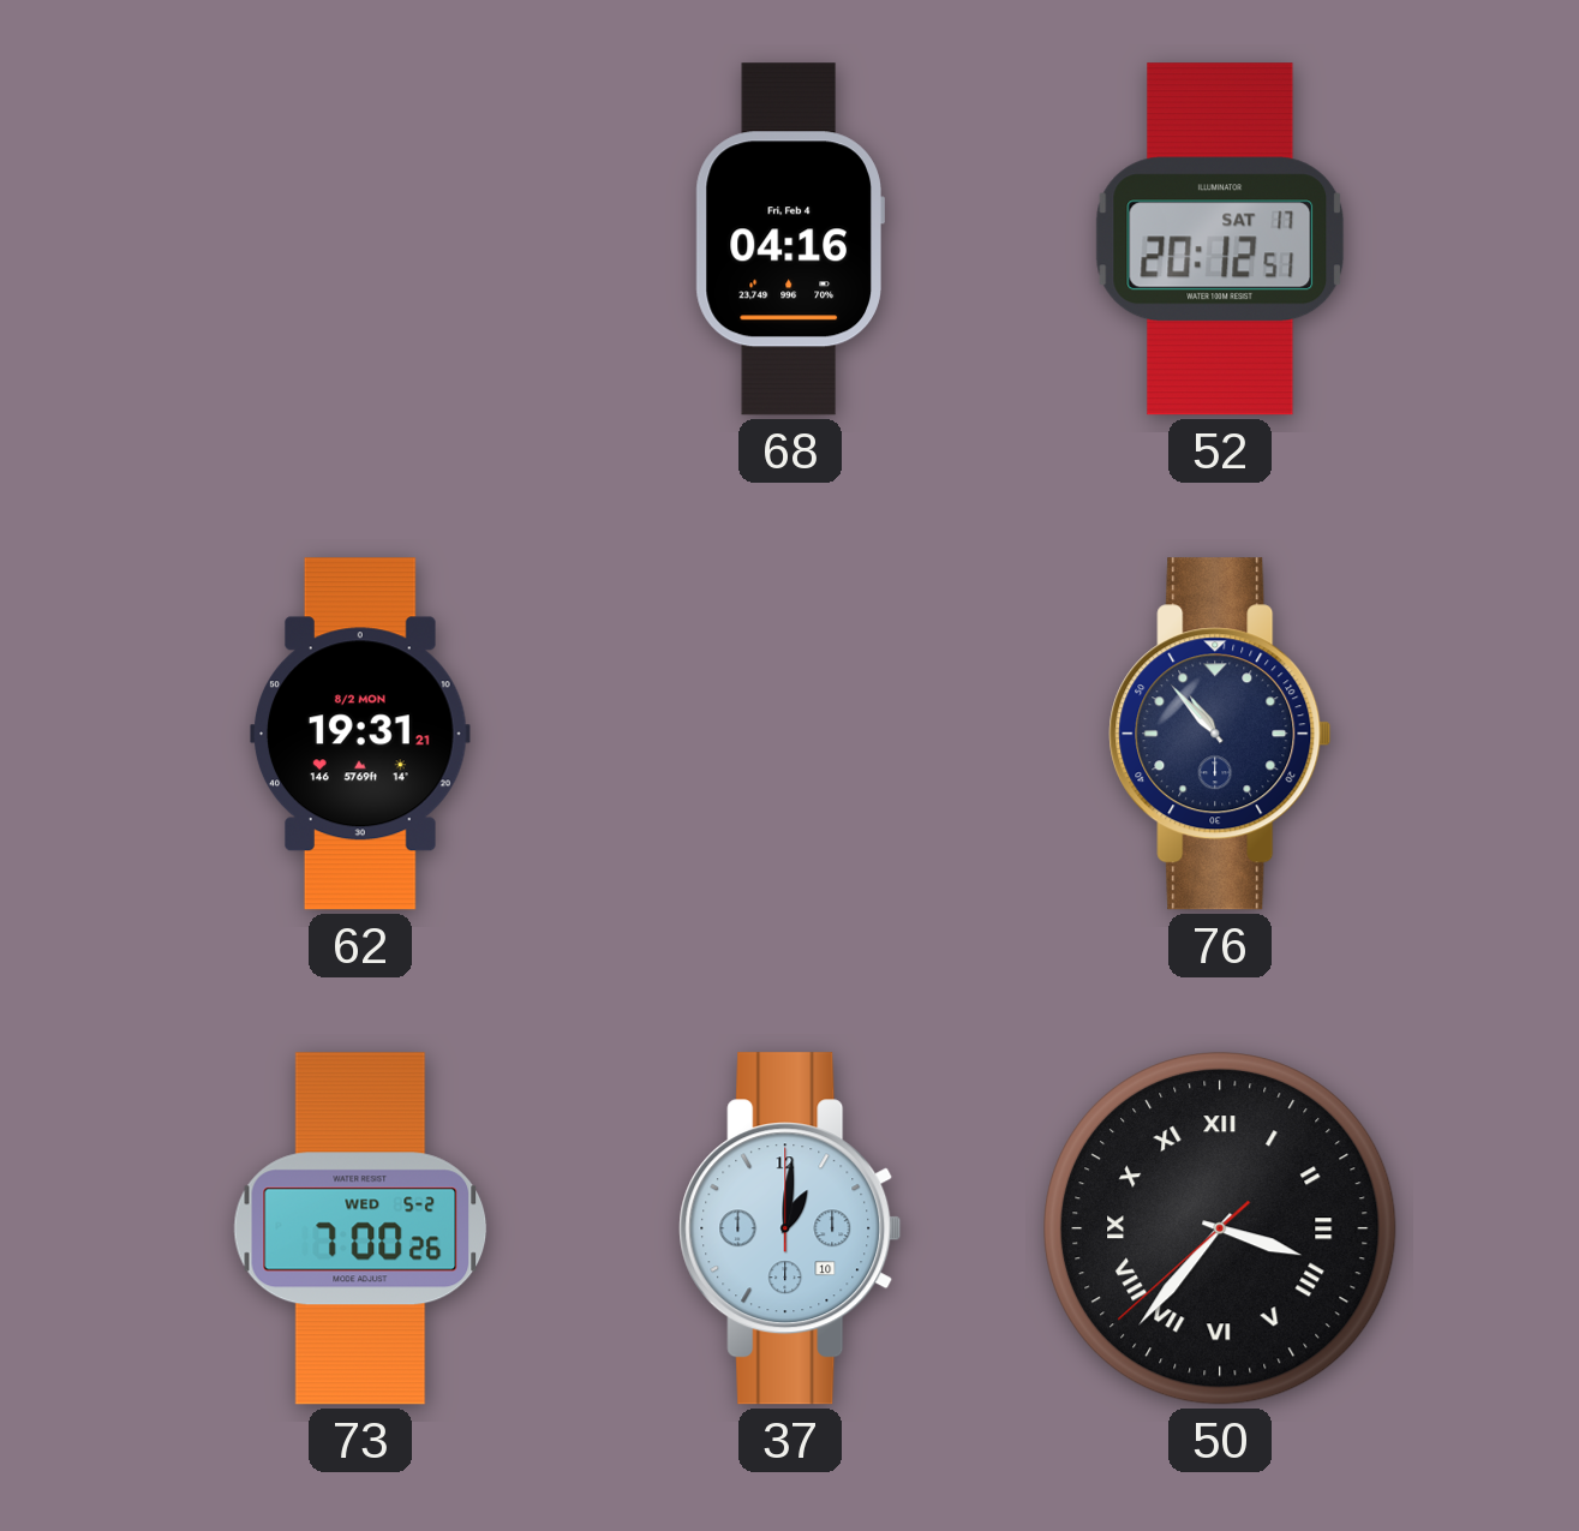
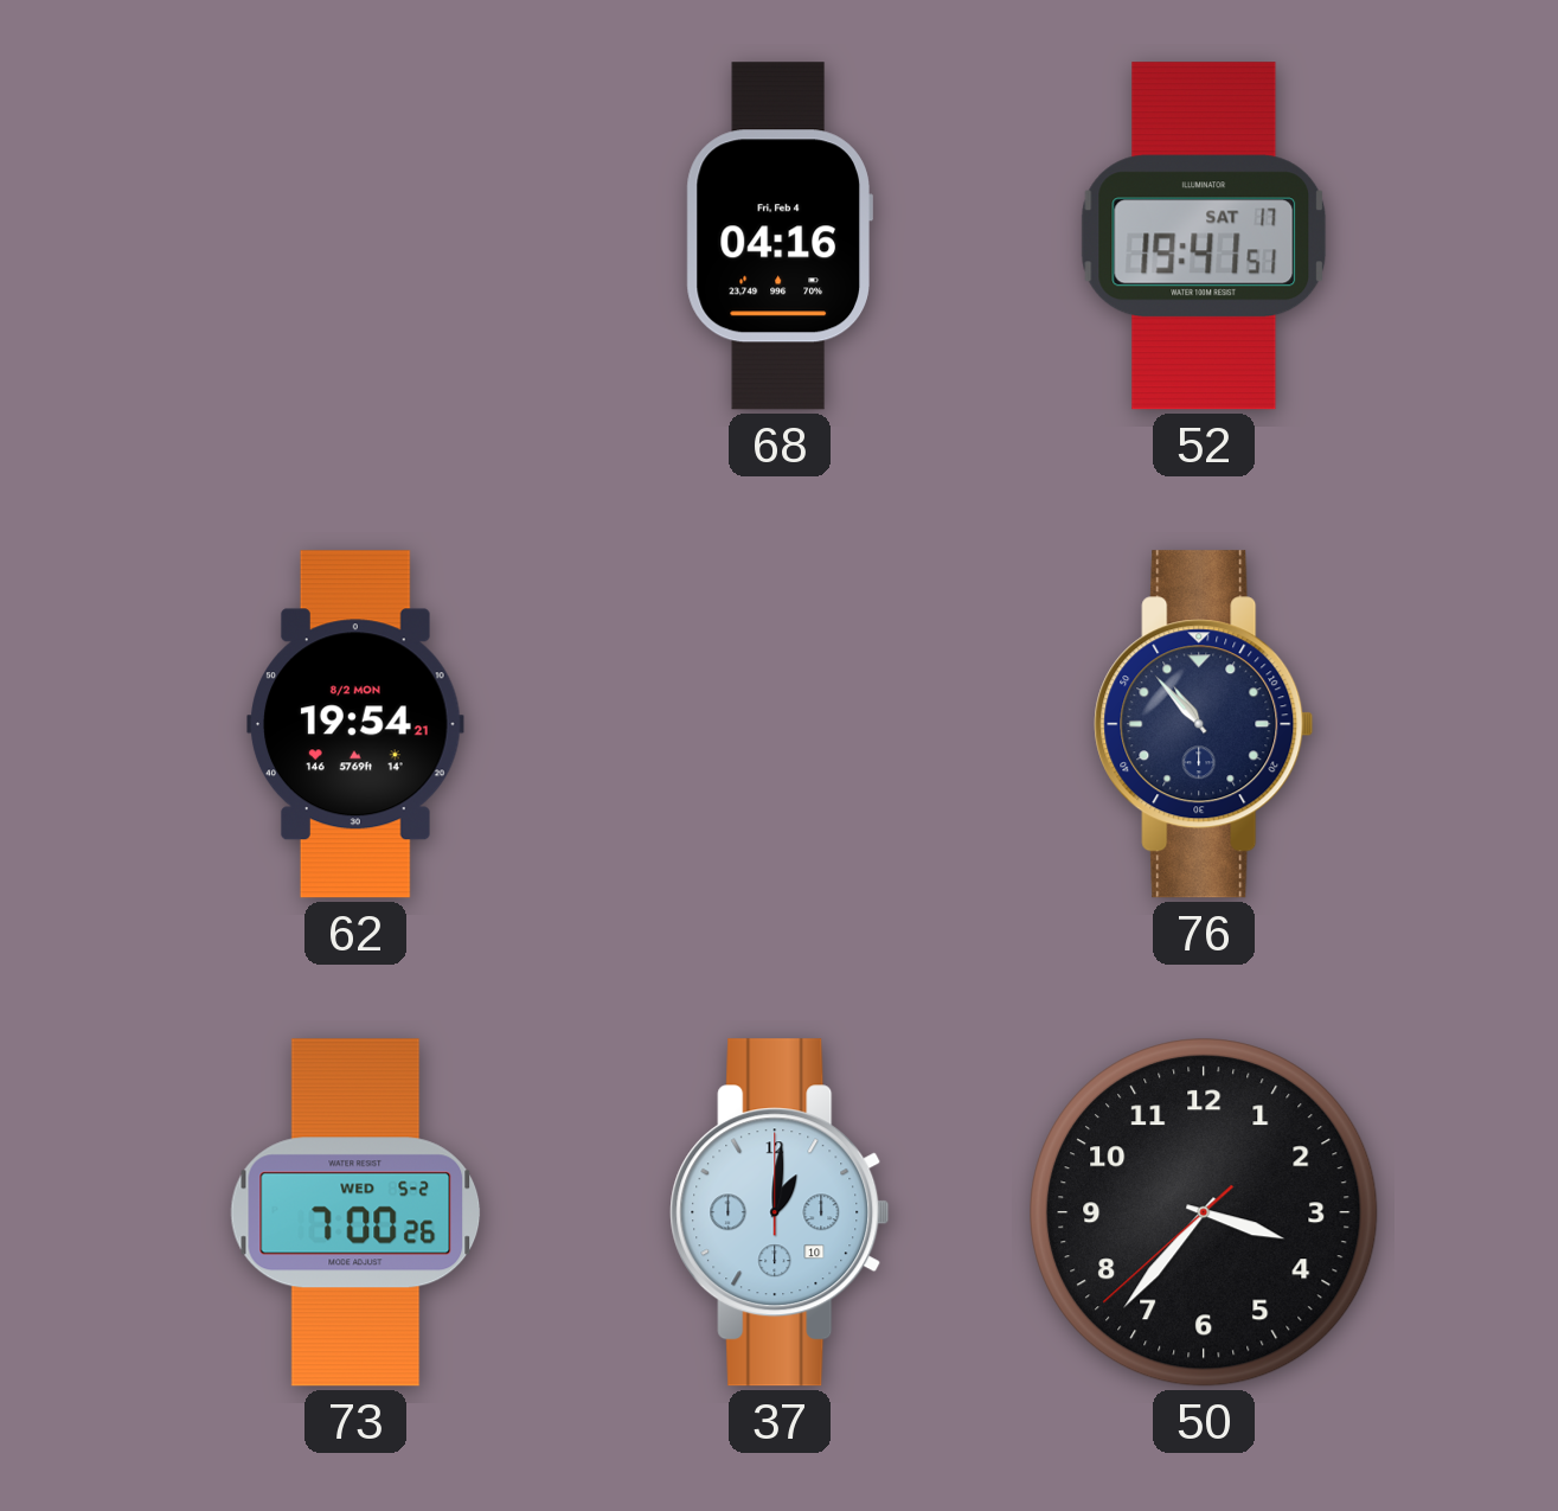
52: 20:12 -> 19:41
62: 19:31 -> 19:54
50 numerals: Roman -> Arabic
